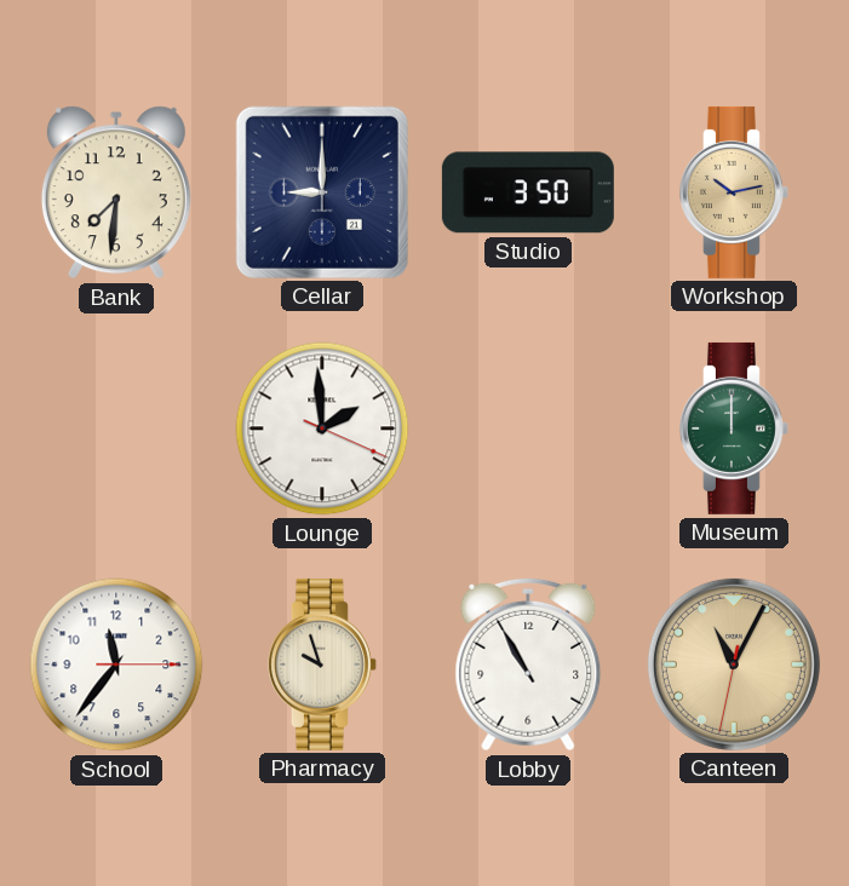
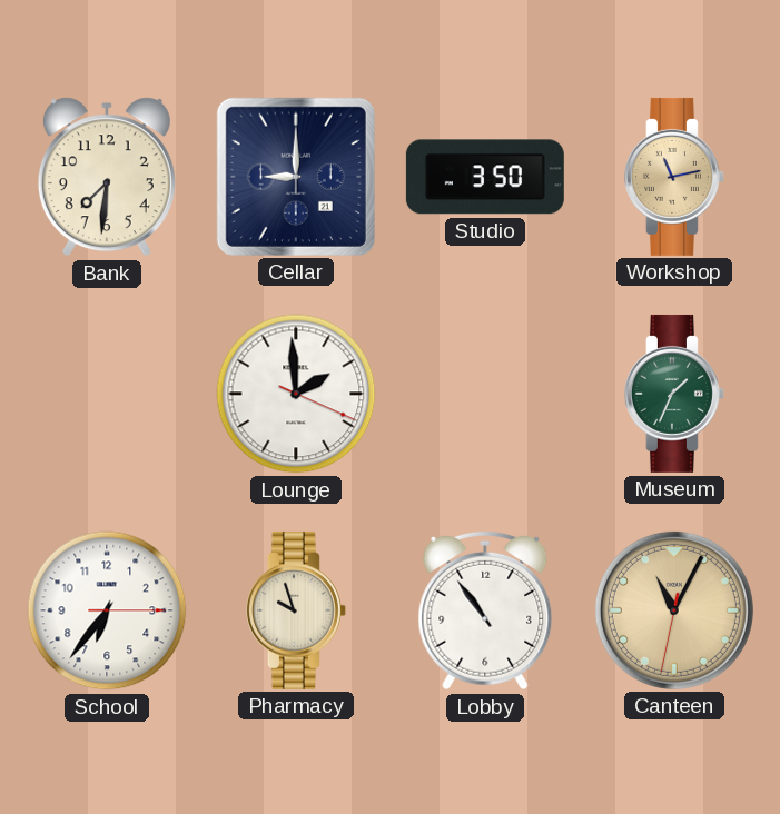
Workshop: 10:13 -> 11:13
Museum: 12:00 -> 1:34
School: 11:36 -> 6:36
Lobby: 10:55 -> 10:54
